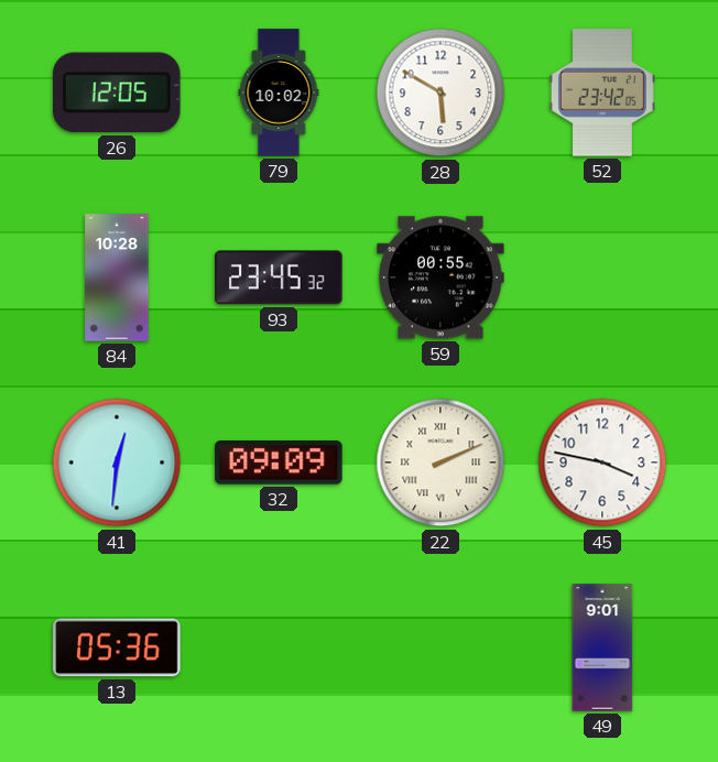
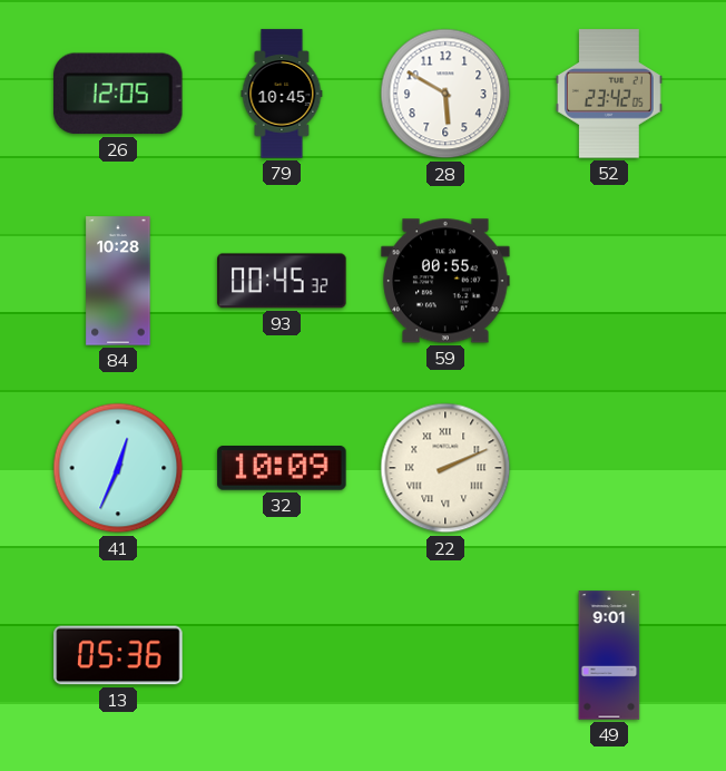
79: 10:02 -> 10:45
93: 23:45 -> 00:45
41: 12:31 -> 12:34
32: 09:09 -> 10:09
45: 3:47 -> none
